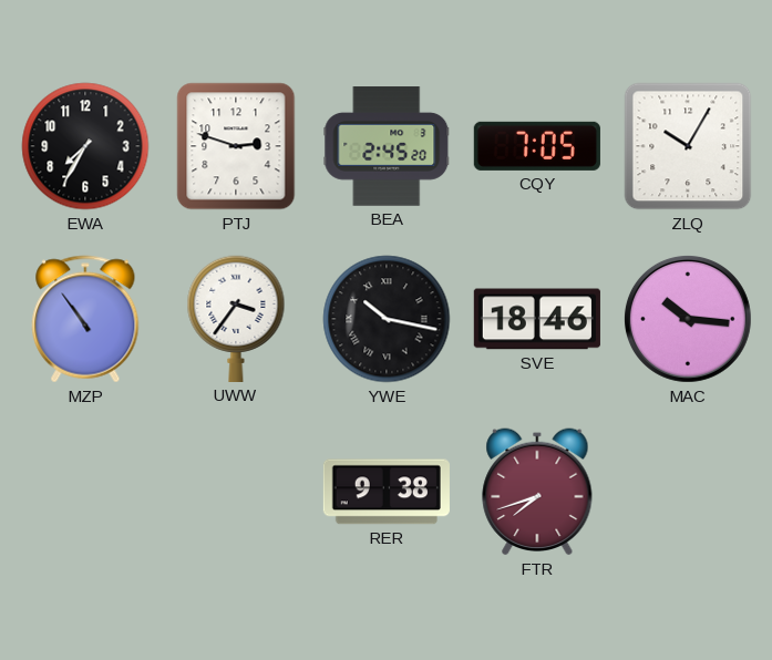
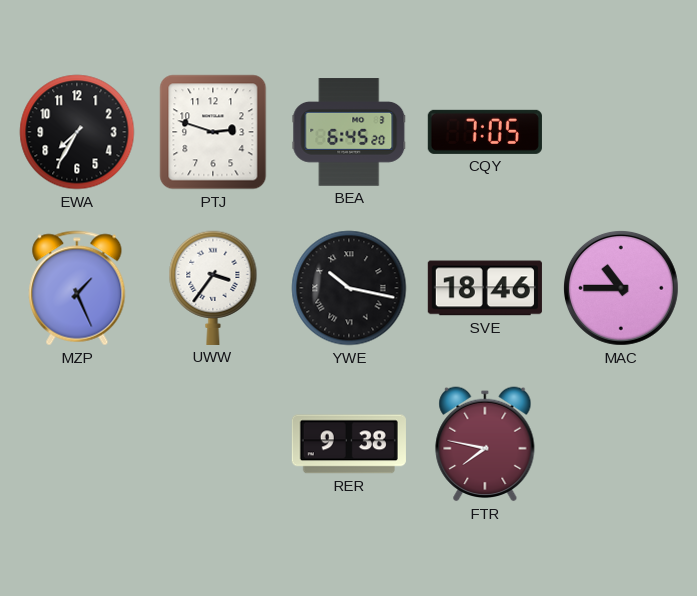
BEA: 2:45 -> 6:45
ZLQ: 10:05 -> none
MZP: 10:54 -> 1:26
MAC: 10:16 -> 10:45
FTR: 7:42 -> 7:47
